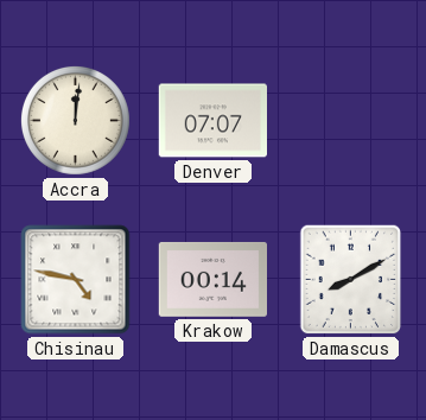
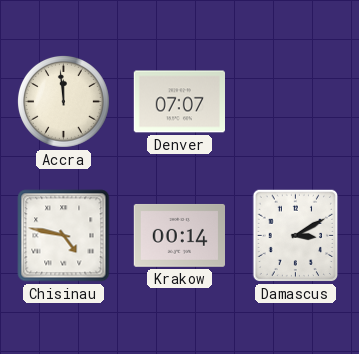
Accra: 12:01 -> 11:59
Damascus: 8:10 -> 3:10
